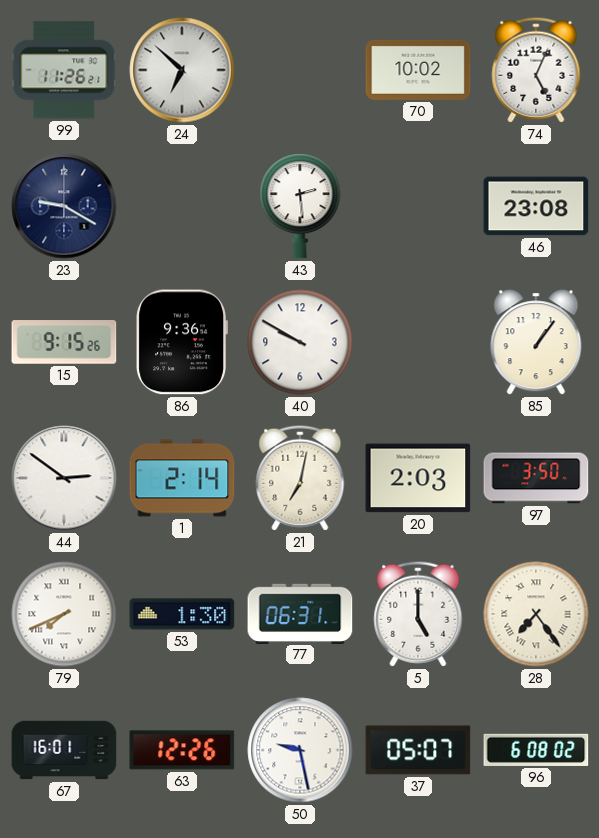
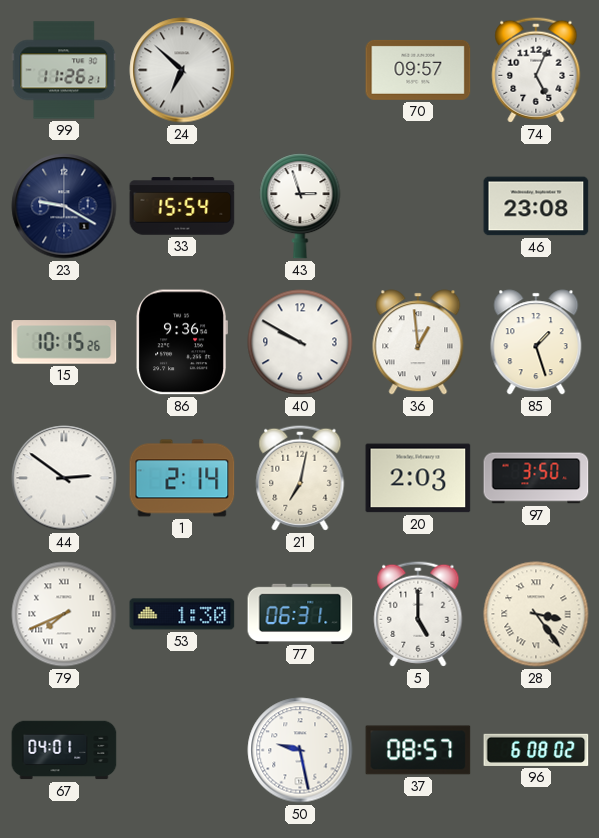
70: 10:02 -> 09:57
33: none -> 15:54
43: 2:29 -> 2:57
15: 9:15 -> 10:15
36: none -> 12:59
85: 1:06 -> 1:27
28: 7:24 -> 3:24
67: 16:01 -> 04:01
63: 12:26 -> none
37: 05:07 -> 08:57
